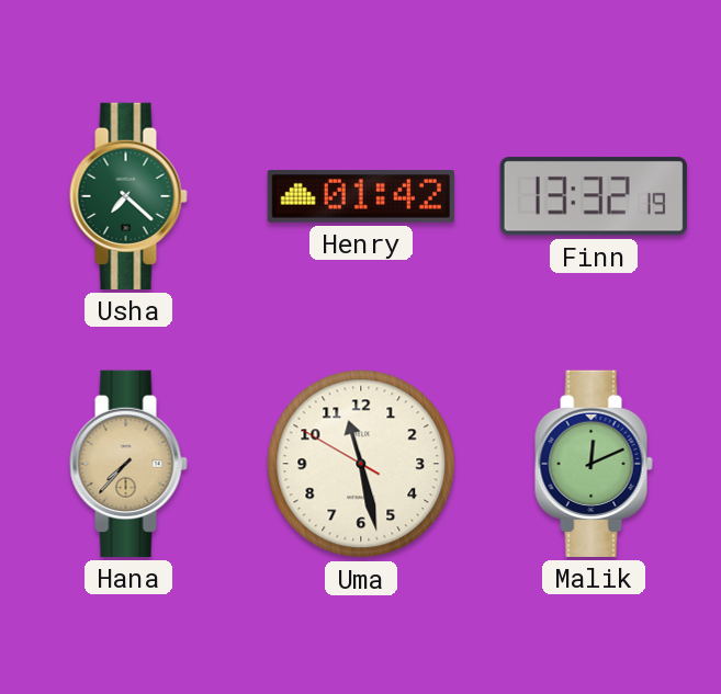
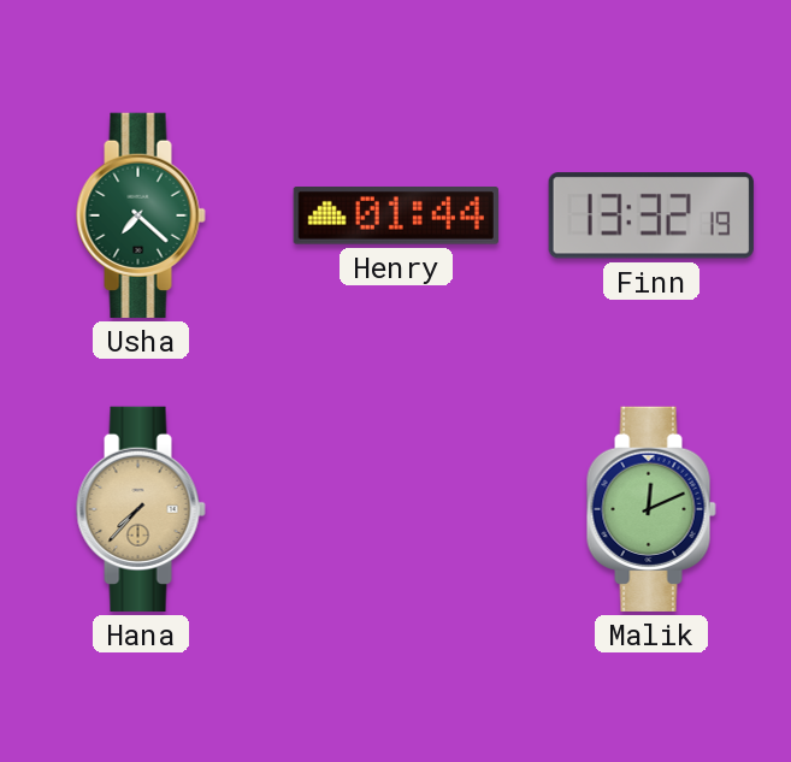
Henry: 01:42 -> 01:44
Uma: 11:27 -> none
